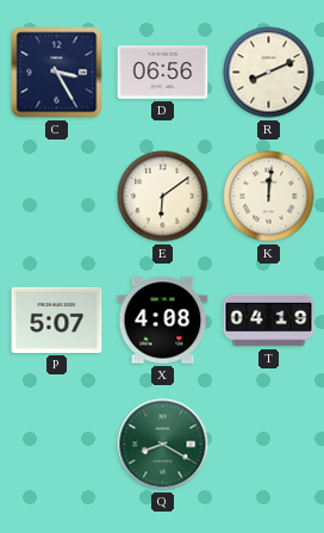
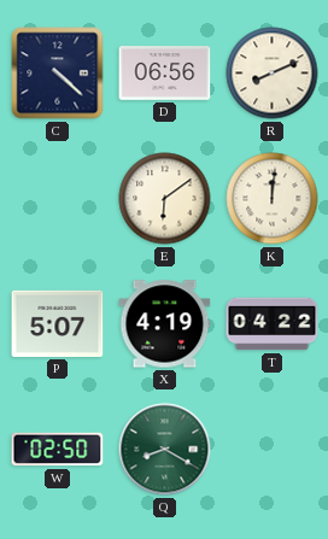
C: 3:25 -> 4:22
X: 4:08 -> 4:19
T: 04:19 -> 04:22
W: none -> 02:50
